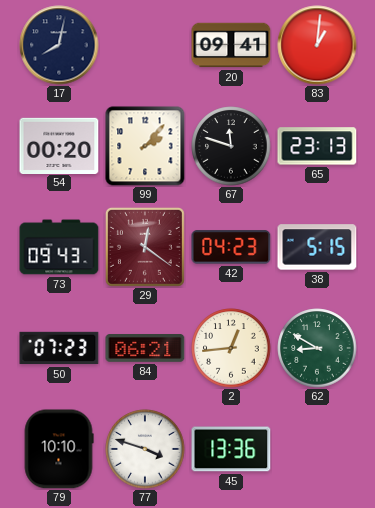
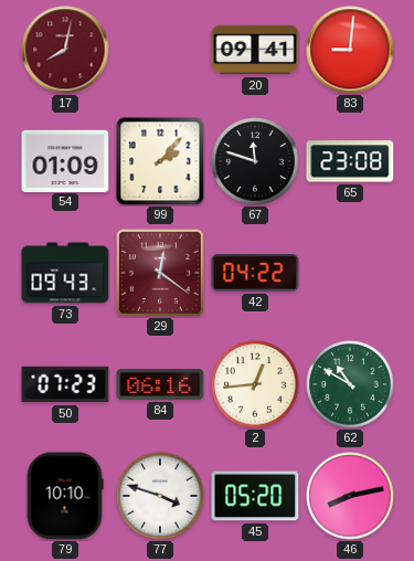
17 dial: navy -> burgundy
83: 1:01 -> 9:01
54: 00:20 -> 01:09
65: 23:13 -> 23:08
42: 04:23 -> 04:22
38: 5:15 -> none
84: 06:21 -> 06:16
62: 8:50 -> 10:50
45: 13:36 -> 05:20
46: none -> 8:13
